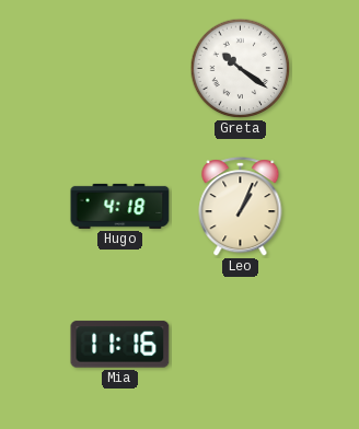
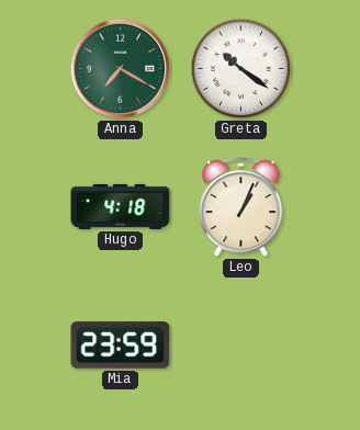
Anna: none -> 7:20
Mia: 11:16 -> 23:59
